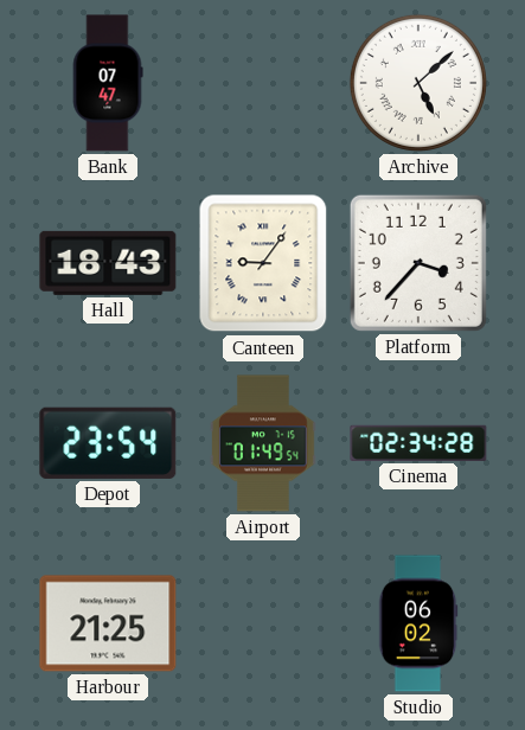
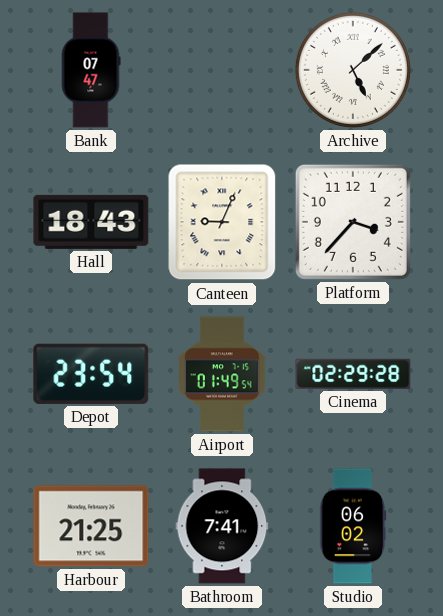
Canteen: 9:06 -> 9:04
Cinema: 02:34 -> 02:29
Bathroom: none -> 7:41
